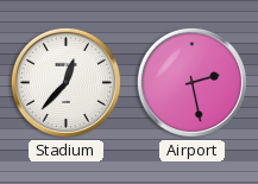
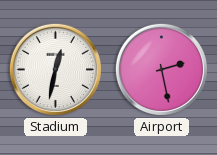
Stadium: 12:37 -> 12:32
